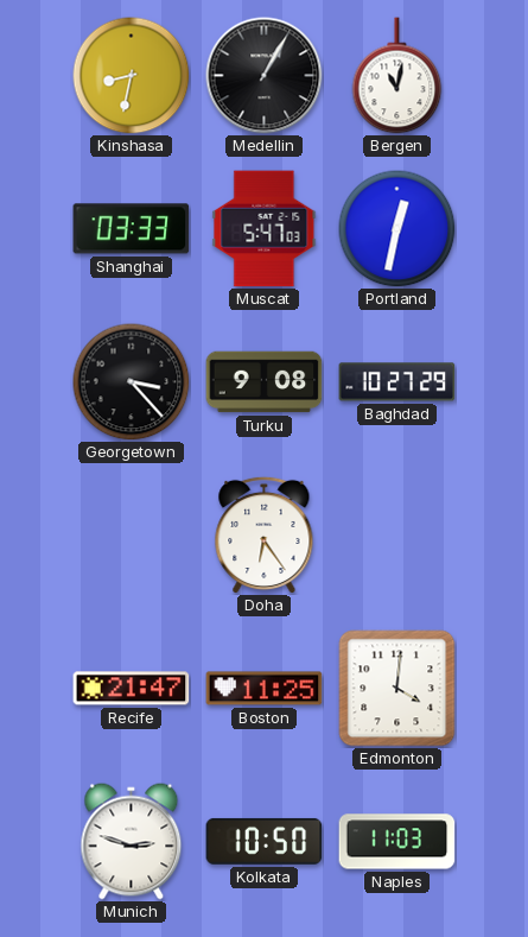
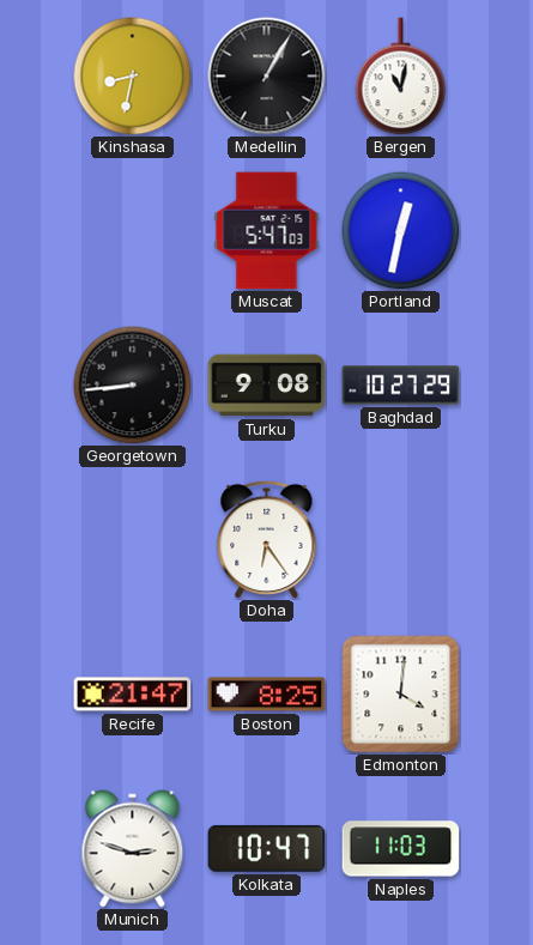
Shanghai: 03:33 -> none
Georgetown: 3:23 -> 8:44
Boston: 11:25 -> 8:25
Kolkata: 10:50 -> 10:47
